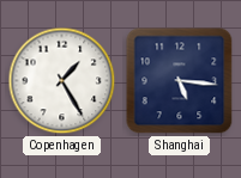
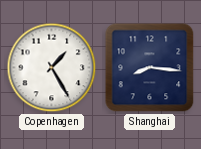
Shanghai: 5:16 -> 8:16
